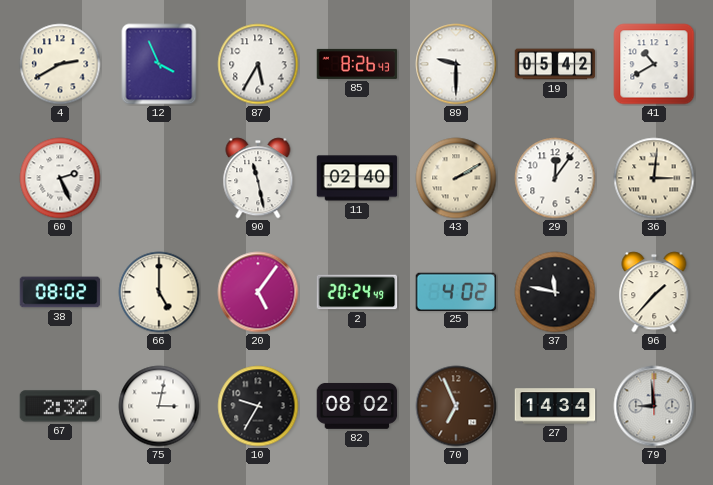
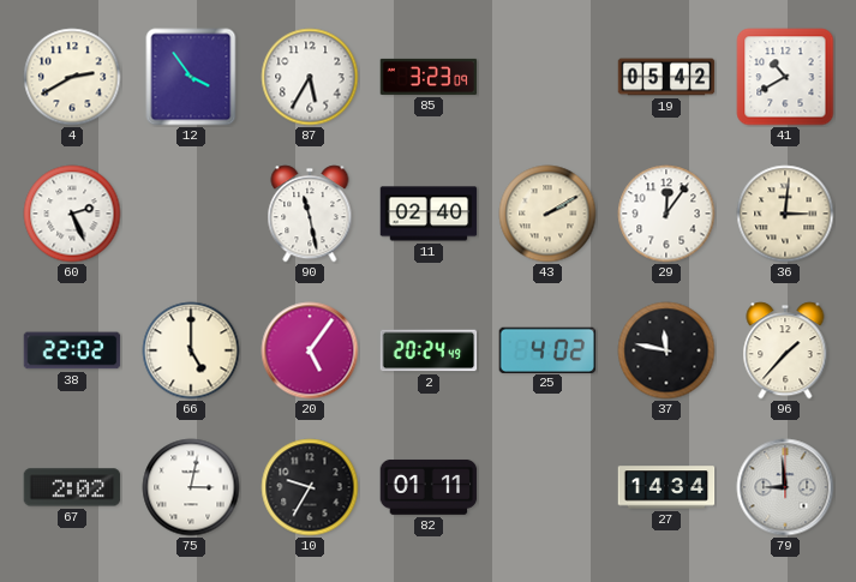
12: 3:56 -> 3:54
85: 8:26 -> 3:23
89: 9:30 -> none
38: 08:02 -> 22:02
67: 2:32 -> 2:02
82: 08:02 -> 01:11
70: 6:56 -> none
